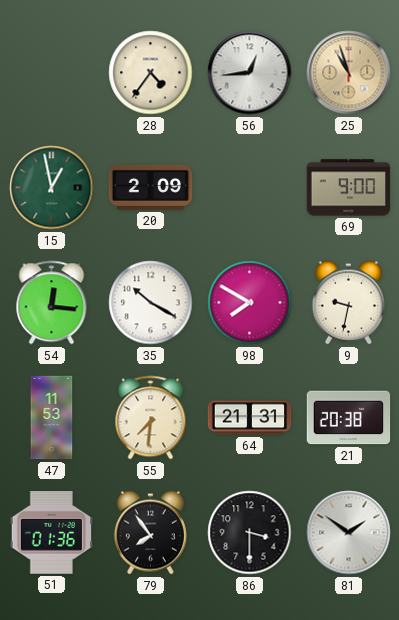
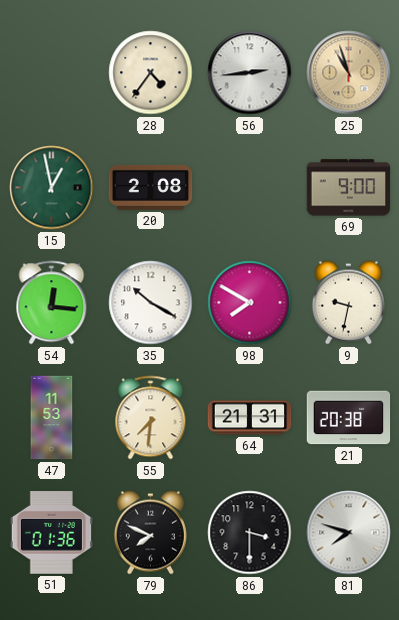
56: 12:44 -> 2:44
20: 2:09 -> 2:08
79: 7:54 -> 7:49
81: 1:51 -> 7:48
